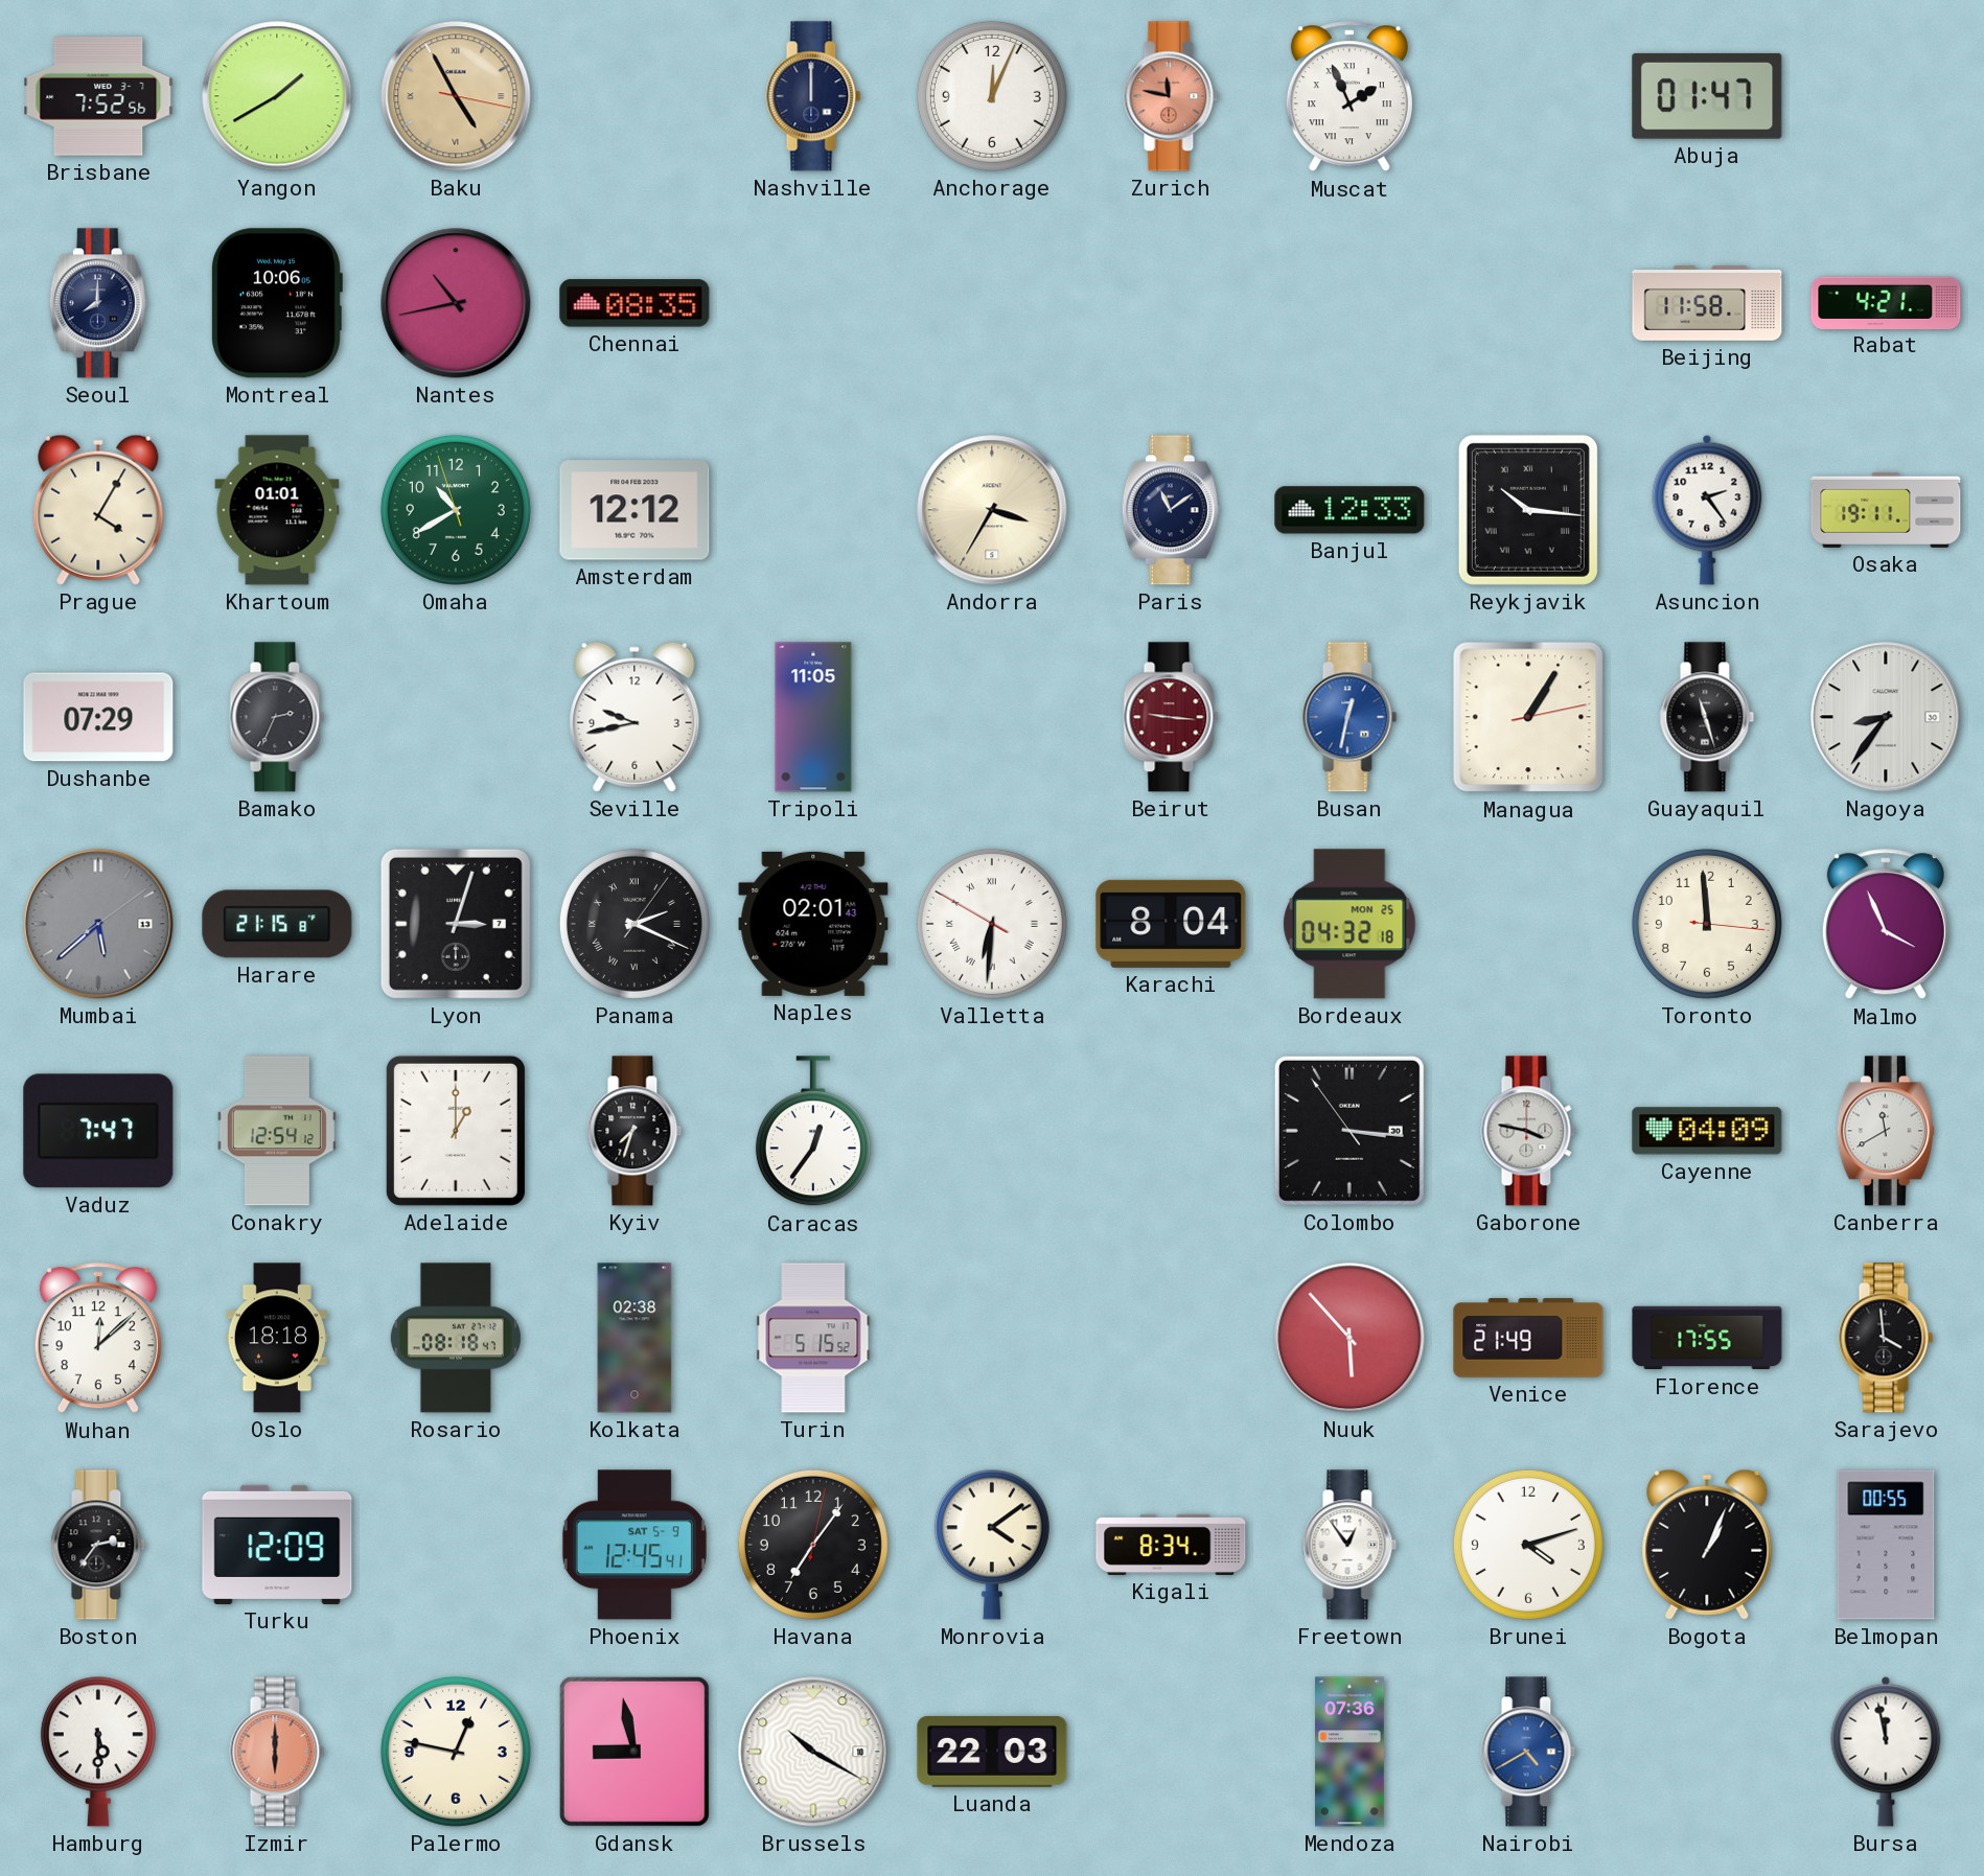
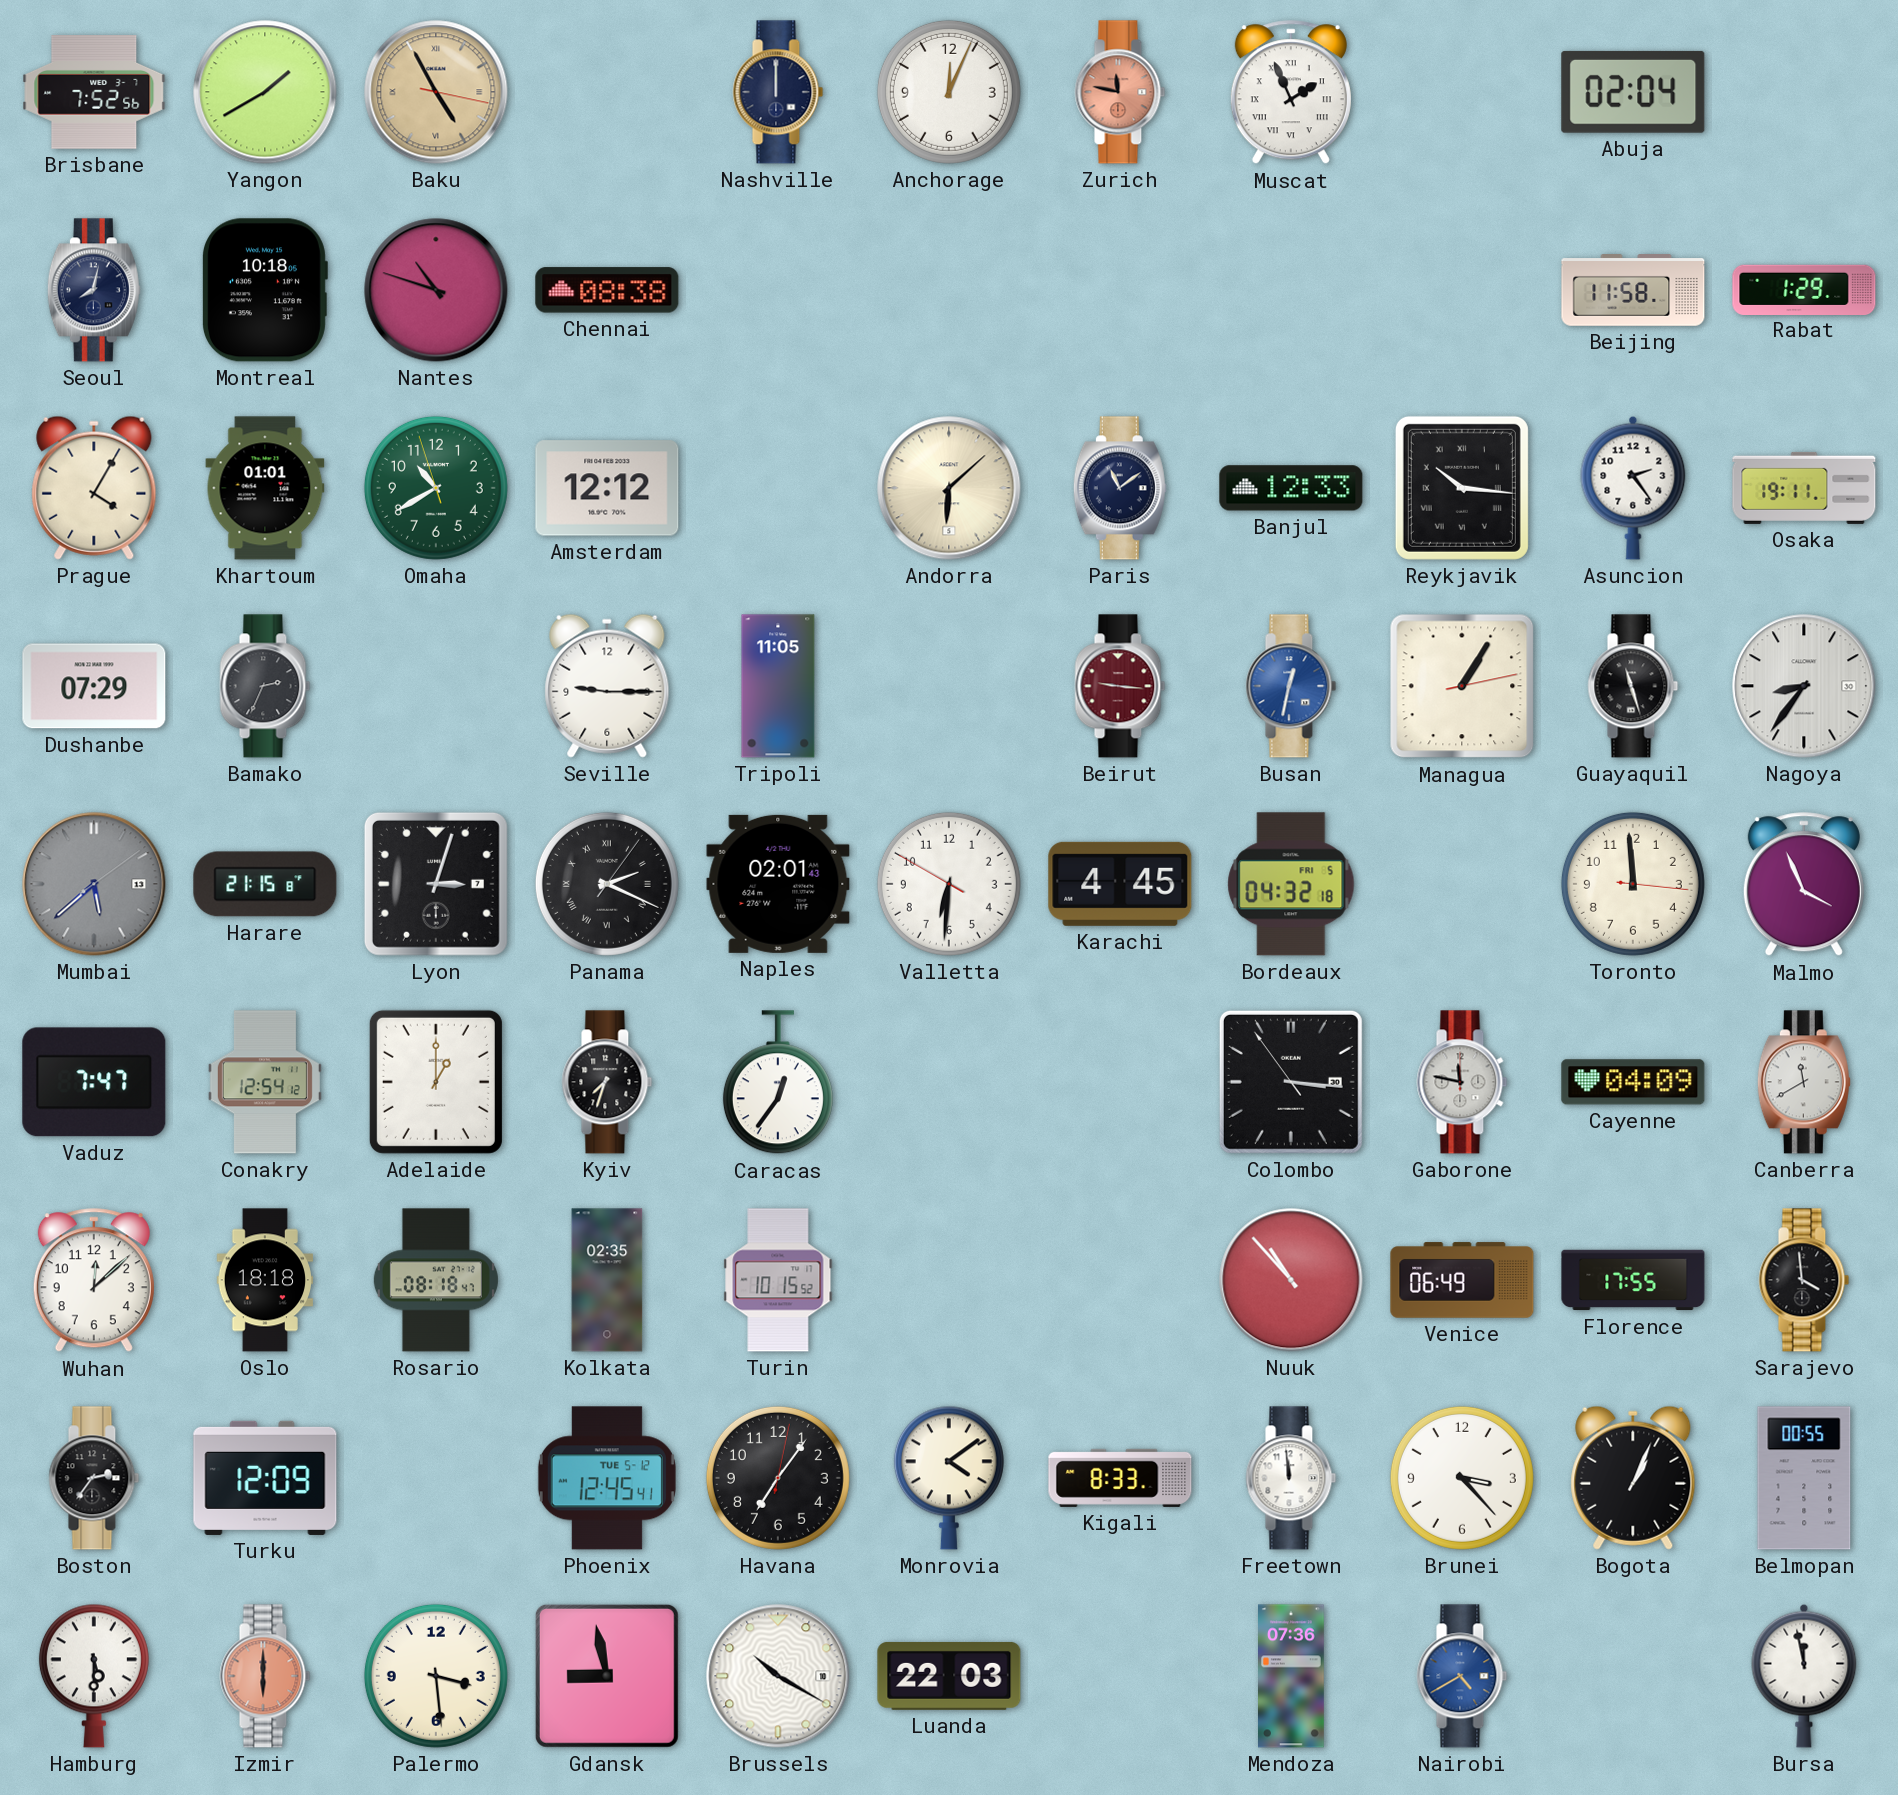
Abuja: 01:47 -> 02:04
Seoul: 8:00 -> 8:02
Montreal: 10:06 -> 10:18
Nantes: 10:43 -> 10:48
Chennai: 08:35 -> 08:38
Rabat: 4:21 -> 1:29
Andorra: 3:35 -> 6:08
Seville: 9:43 -> 9:15
Valletta numerals: Roman -> Arabic
Karachi: 8:04 -> 4:45
Bordeaux date: MON 25 -> FRI 5
Gaborone: 3:47 -> 11:47
Kolkata: 02:38 -> 02:35
Turin: 5:15 -> 10:15
Nuuk: 5:53 -> 10:53
Venice: 21:49 -> 06:49
Phoenix date: SAT 5-9 -> TUE 5-12
Kigali: 8:34 -> 8:33
Freetown: 12:54 -> 11:59
Brunei: 4:12 -> 3:23
Palermo: 12:47 -> 3:29
